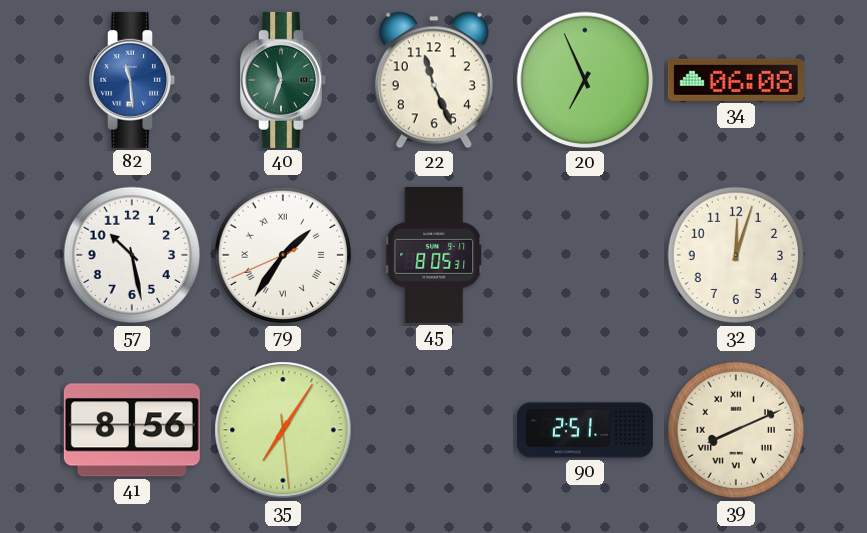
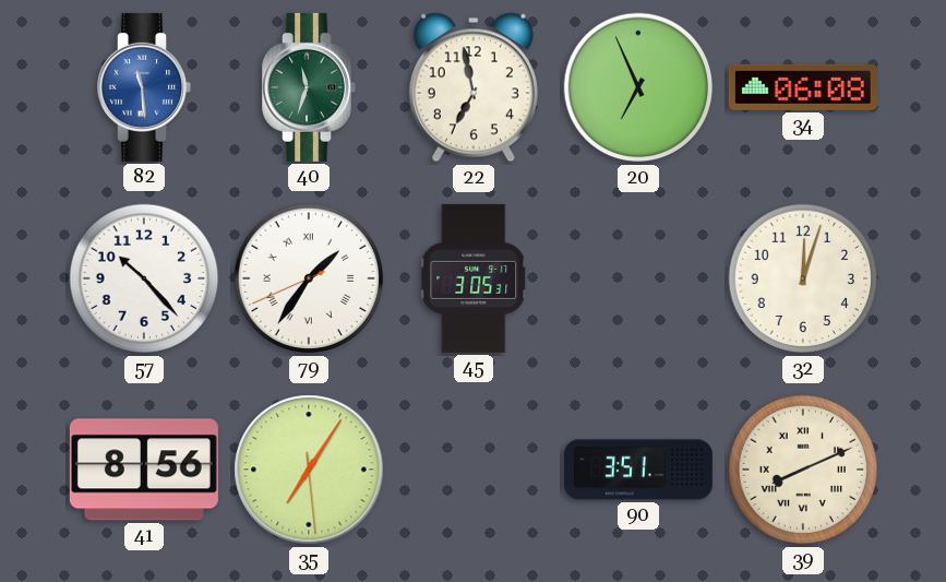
22: 11:26 -> 6:58
57: 10:28 -> 10:23
45: 8:05 -> 3:05
90: 2:51 -> 3:51
